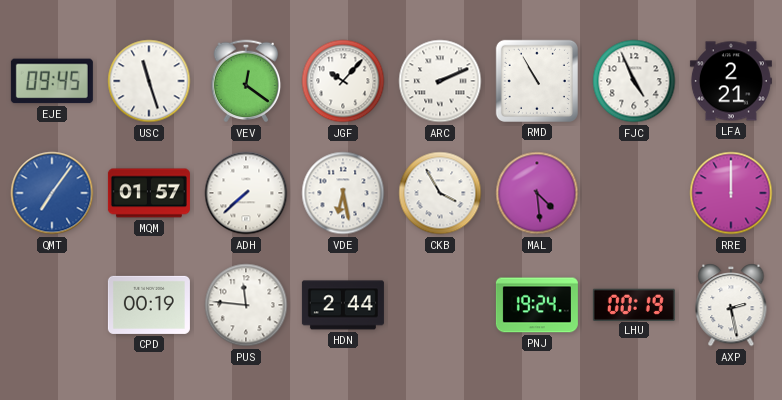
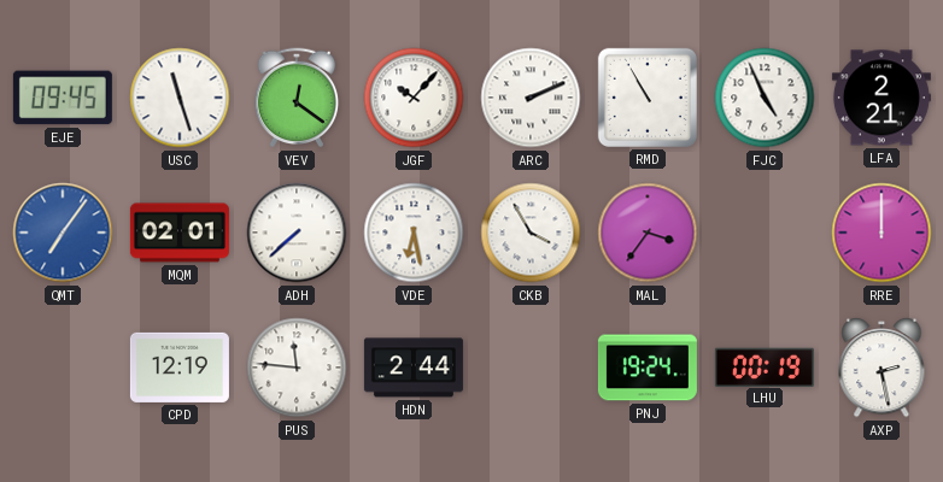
MQM: 01:57 -> 02:01
MAL: 4:29 -> 3:36
CPD: 00:19 -> 12:19
